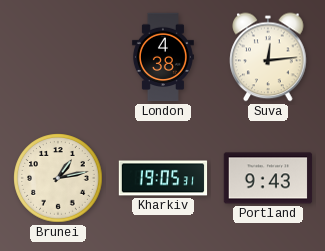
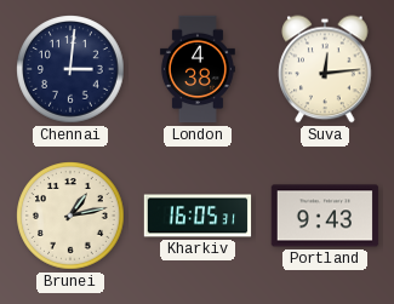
Chennai: none -> 3:01
Kharkiv: 19:05 -> 16:05
